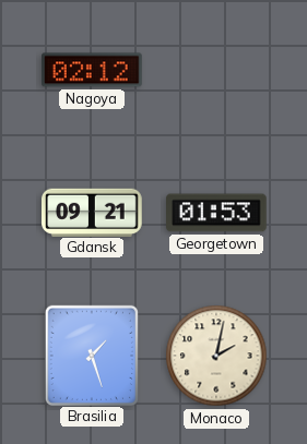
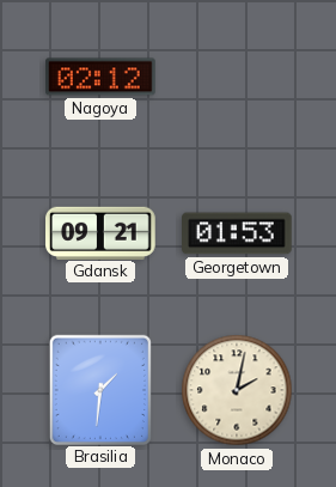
Brasilia: 1:27 -> 1:31
